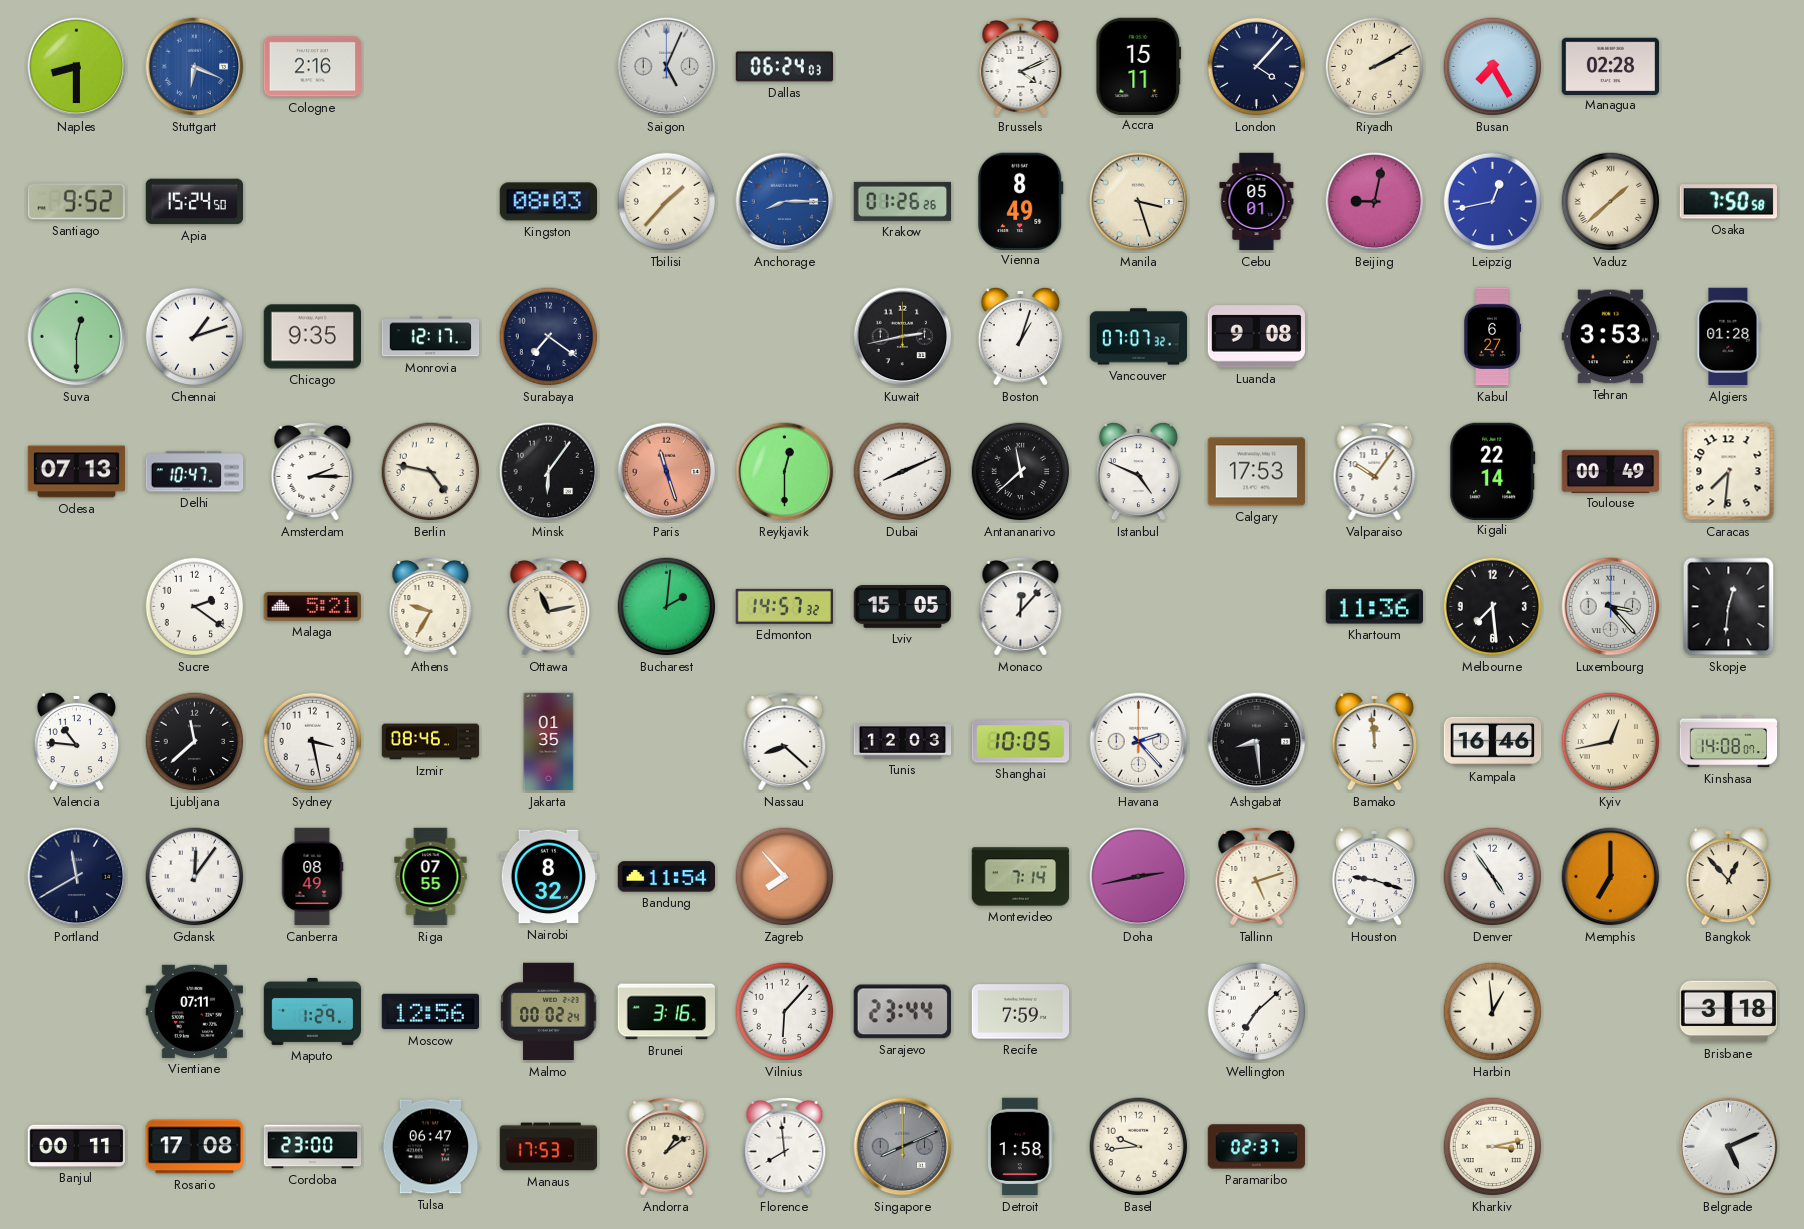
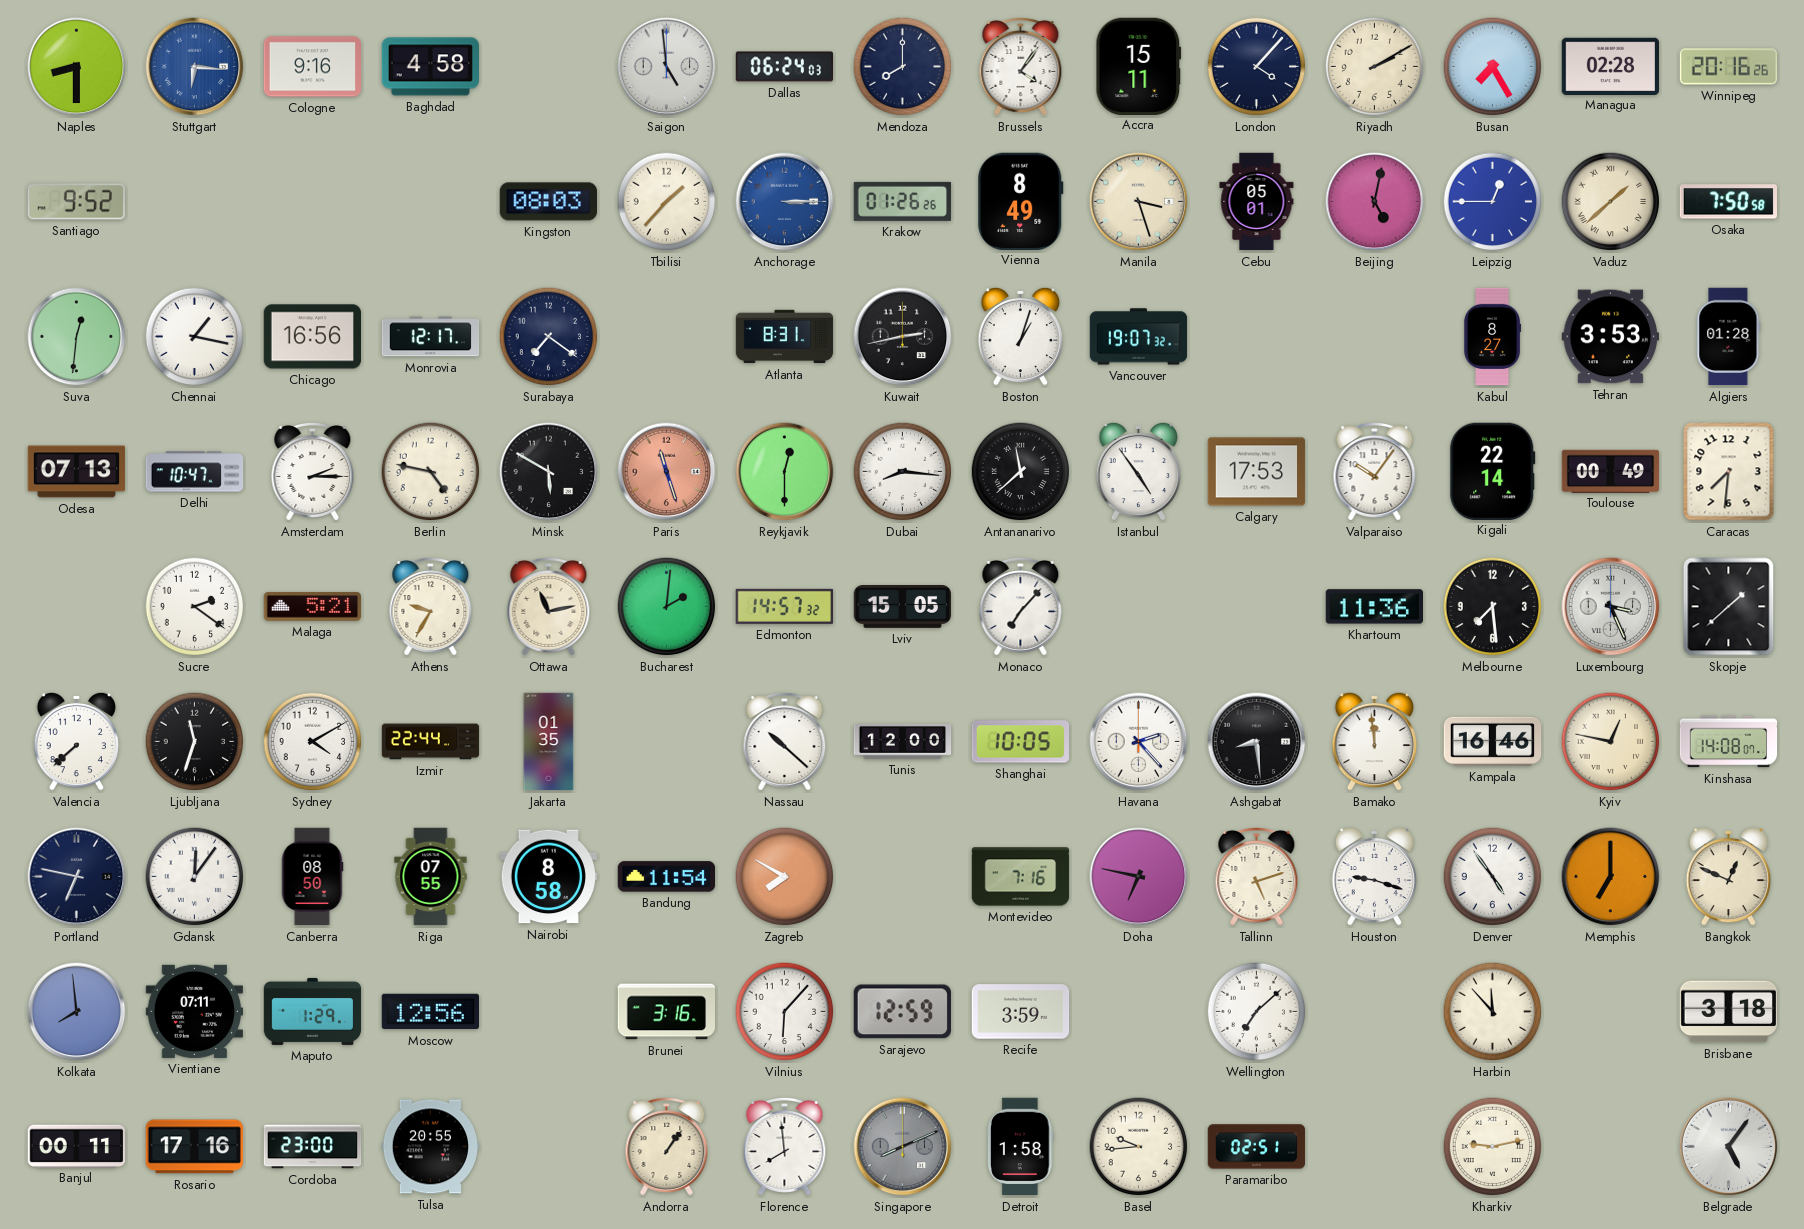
Stuttgart: 6:19 -> 6:16
Cologne: 2:16 -> 9:16
Baghdad: none -> 4:58
Saigon: 5:04 -> 4:59
Mendoza: none -> 8:00
Brussels: 4:11 -> 4:06
Winnipeg: none -> 20:16
Apia: 15:24 -> none
Anchorage: 8:15 -> 3:15
Beijing: 9:02 -> 5:02
Leipzig: 12:43 -> 12:45
Suva: 12:30 -> 12:31
Chennai: 1:12 -> 1:17
Chicago: 9:35 -> 16:56
Atlanta: none -> 8:31
Vancouver: 07:07 -> 19:07
Luanda: 9:08 -> none
Kabul: 6:27 -> 8:27
Minsk: 6:06 -> 5:50
Dubai: 8:11 -> 8:16
Istanbul: 4:49 -> 4:54
Monaco: 12:07 -> 7:07
Luxembourg: 3:23 -> 3:26
Skopje: 12:31 -> 1:38
Valencia: 10:46 -> 7:38
Ljubljana: 11:38 -> 11:33
Sydney: 3:28 -> 4:10
Izmir: 08:46 -> 22:44
Nassau: 8:22 -> 10:22
Tunis: 12:03 -> 12:00
Kyiv: 12:43 -> 12:47
Portland: 11:40 -> 6:47
Canberra: 08:49 -> 08:50
Nairobi: 8:32 -> 8:58
Zagreb: 7:53 -> 7:50
Montevideo: 7:14 -> 7:16
Doha: 2:43 -> 6:47
Bangkok: 12:53 -> 12:49
Kolkata: none -> 7:59
Malmo: 00:02 -> none
Sarajevo: 23:44 -> 12:59
Recife: 7:59 -> 3:59
Harbin: 12:59 -> 11:53
Rosario: 17:08 -> 17:16
Tulsa: 06:47 -> 20:55
Manaus: 17:53 -> none
Andorra: 1:09 -> 1:06
Paramaribo: 02:37 -> 02:51
Kharkiv: 3:13 -> 9:13
Belgrade: 5:11 -> 5:06
